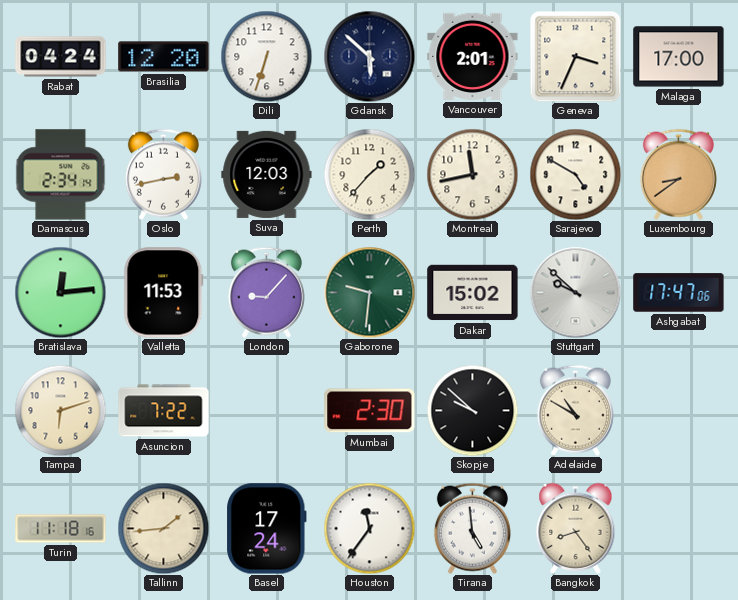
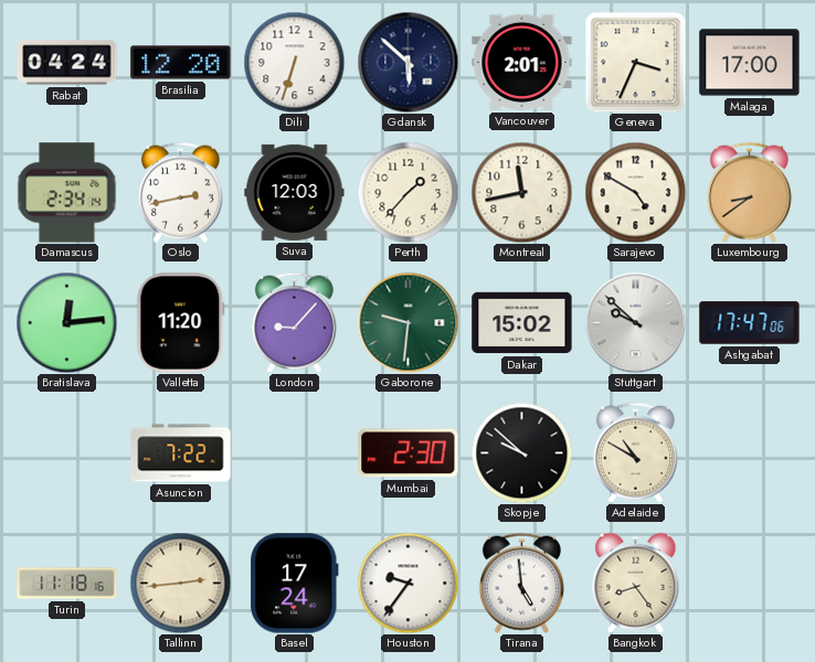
Valletta: 11:53 -> 11:20
Tampa: 6:12 -> none
Tallinn: 1:44 -> 2:44
Houston: 11:36 -> 9:36
